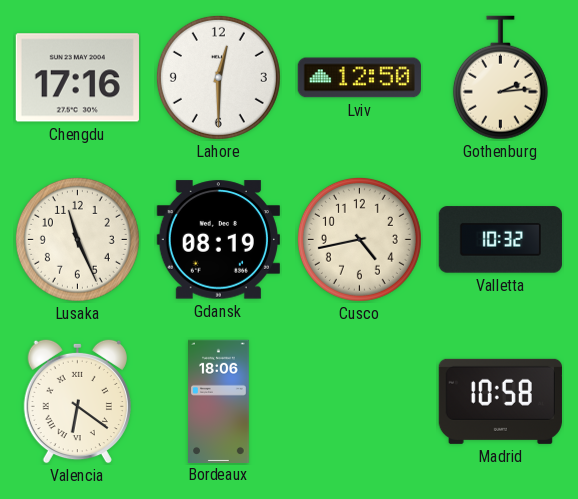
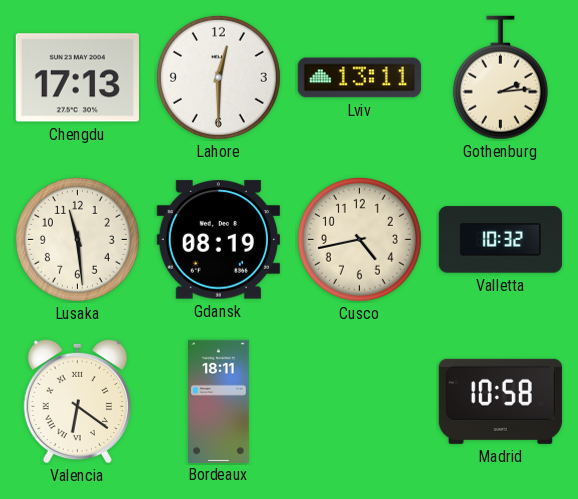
Chengdu: 17:16 -> 17:13
Lviv: 12:50 -> 13:11
Lusaka: 11:26 -> 11:29
Bordeaux: 18:06 -> 18:11
